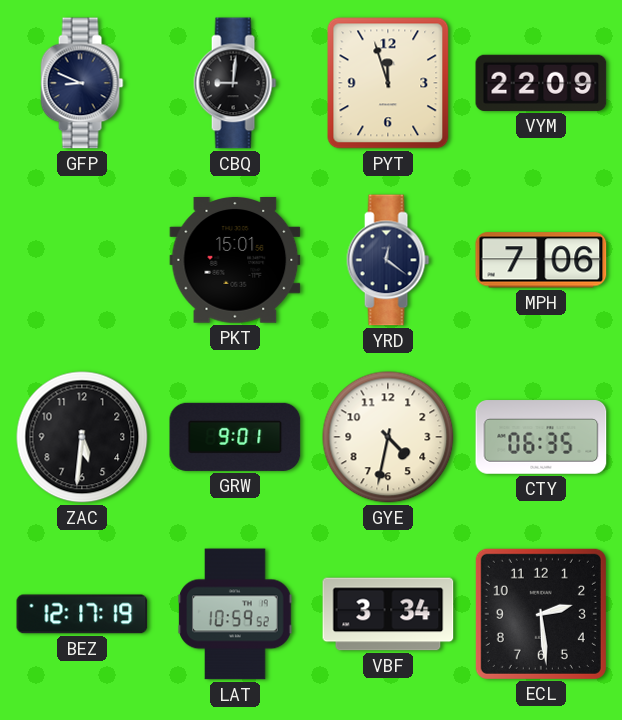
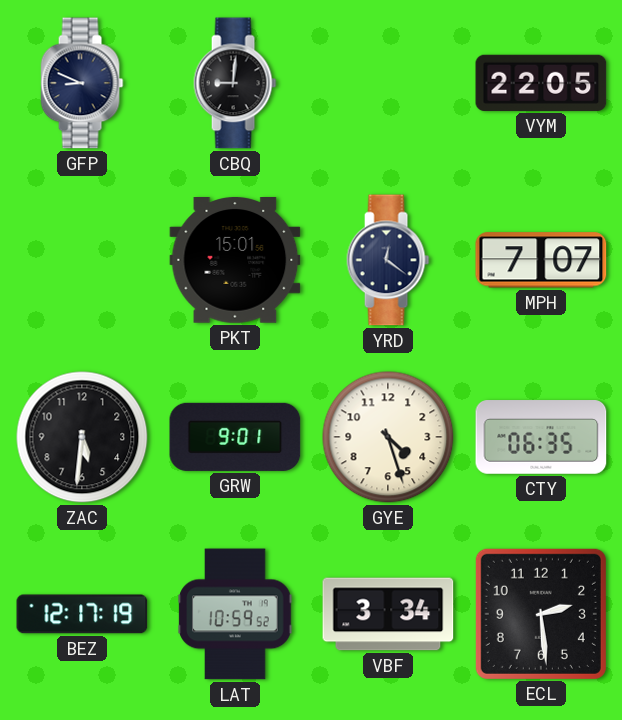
PYT: 11:57 -> none
VYM: 22:09 -> 22:05
MPH: 7:06 -> 7:07
GYE: 4:32 -> 4:27
